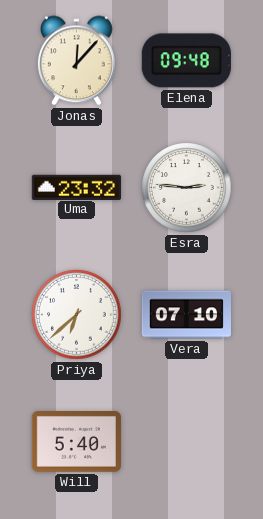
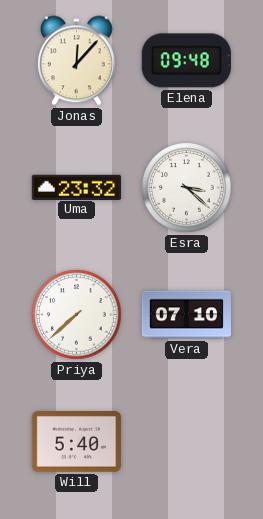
Esra: 2:46 -> 3:22
Priya: 6:38 -> 7:38
